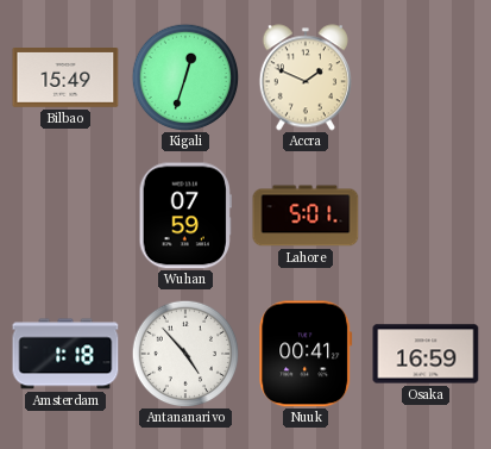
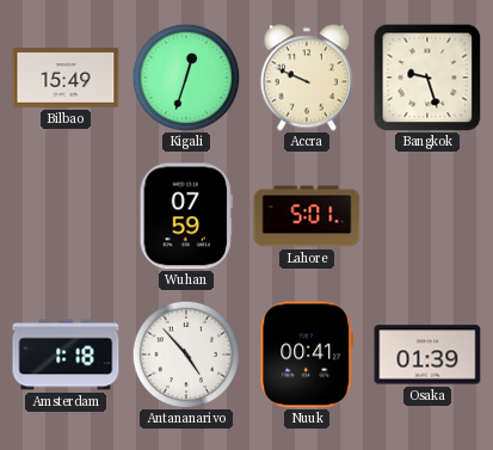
Accra: 1:49 -> 9:49
Bangkok: none -> 9:27
Osaka: 16:59 -> 01:39
